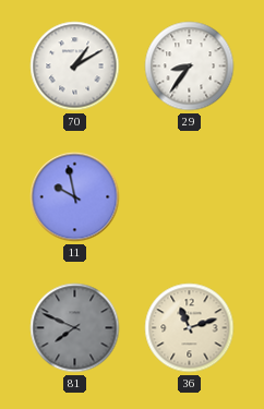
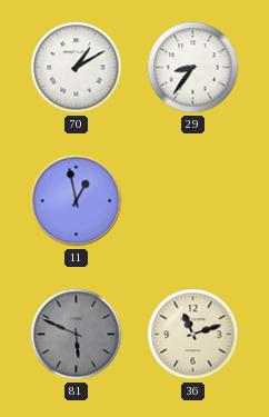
11: 9:58 -> 12:58
81: 7:49 -> 5:49
